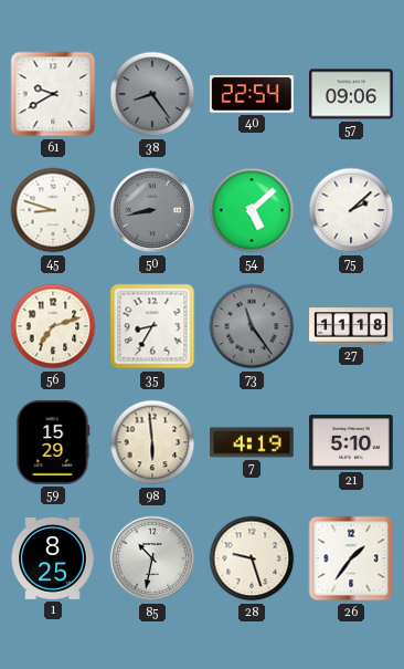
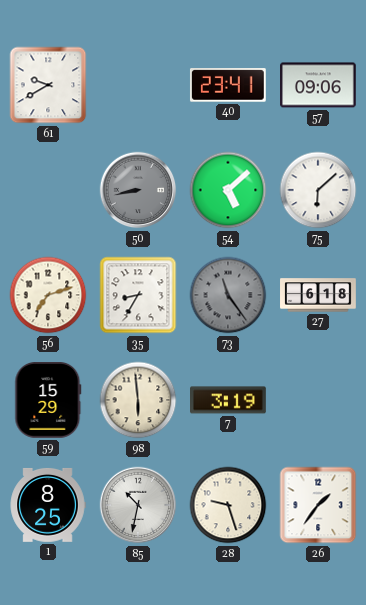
38: 8:24 -> none
40: 22:54 -> 23:41
45: 8:48 -> none
75: 2:08 -> 6:08
27: 11:18 -> 6:18
7: 4:19 -> 3:19
21: 5:10 -> none
